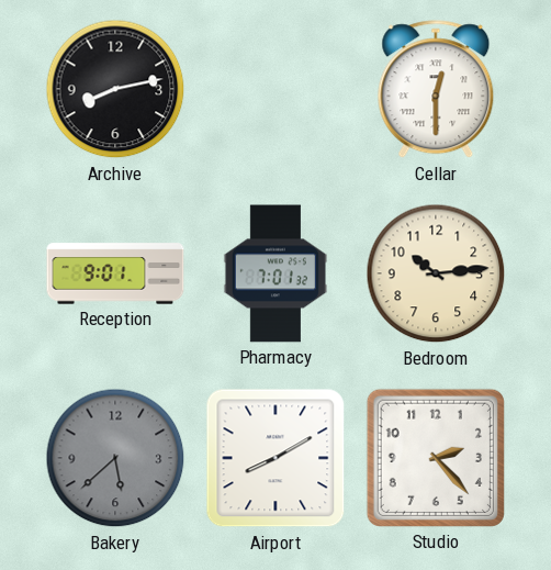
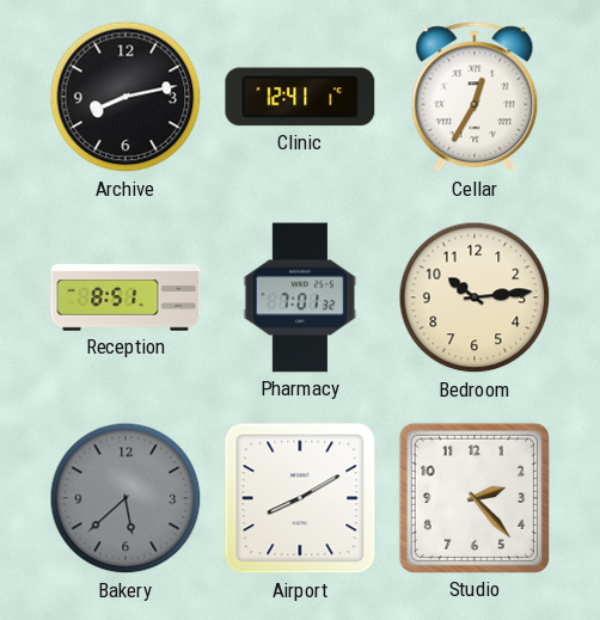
Clinic: none -> 12:41
Cellar: 12:30 -> 12:35
Reception: 9:01 -> 8:51
